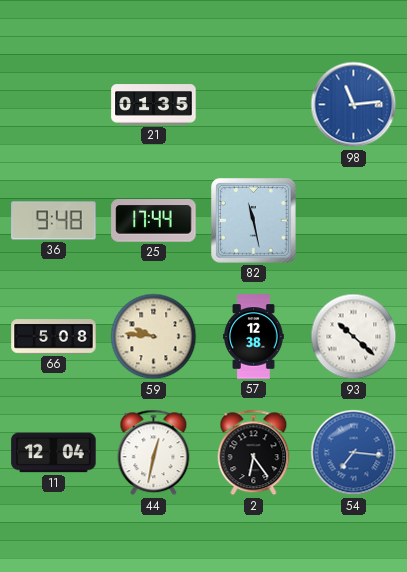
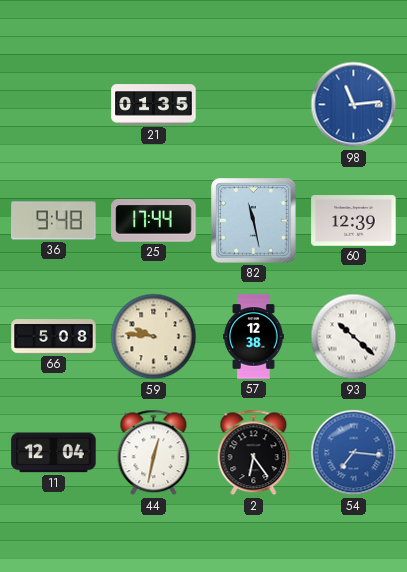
60: none -> 12:39
